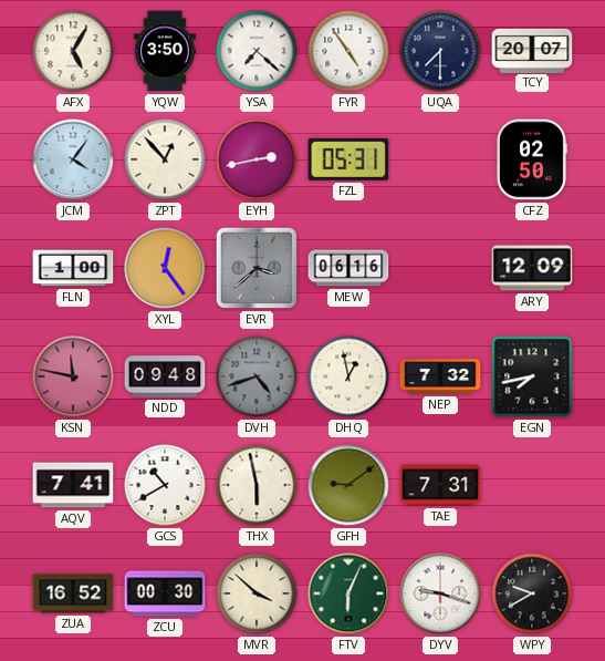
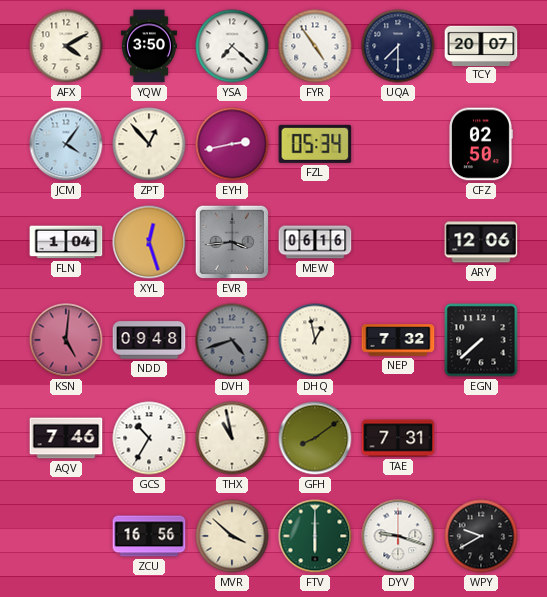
AFX: 5:05 -> 4:10
FZL: 05:31 -> 05:34
FLN: 1:00 -> 1:04
XYL: 12:24 -> 12:27
EVR: 3:38 -> 3:44
ARY: 12:09 -> 12:06
KSN: 11:47 -> 5:01
EGN: 7:43 -> 7:38
AQV: 7:41 -> 7:46
GCS: 10:40 -> 10:35
THX: 5:58 -> 10:58
GFH: 9:09 -> 8:09
ZUA: 16:52 -> none
ZCU: 00:30 -> 16:56
FTV: 6:04 -> 6:00
